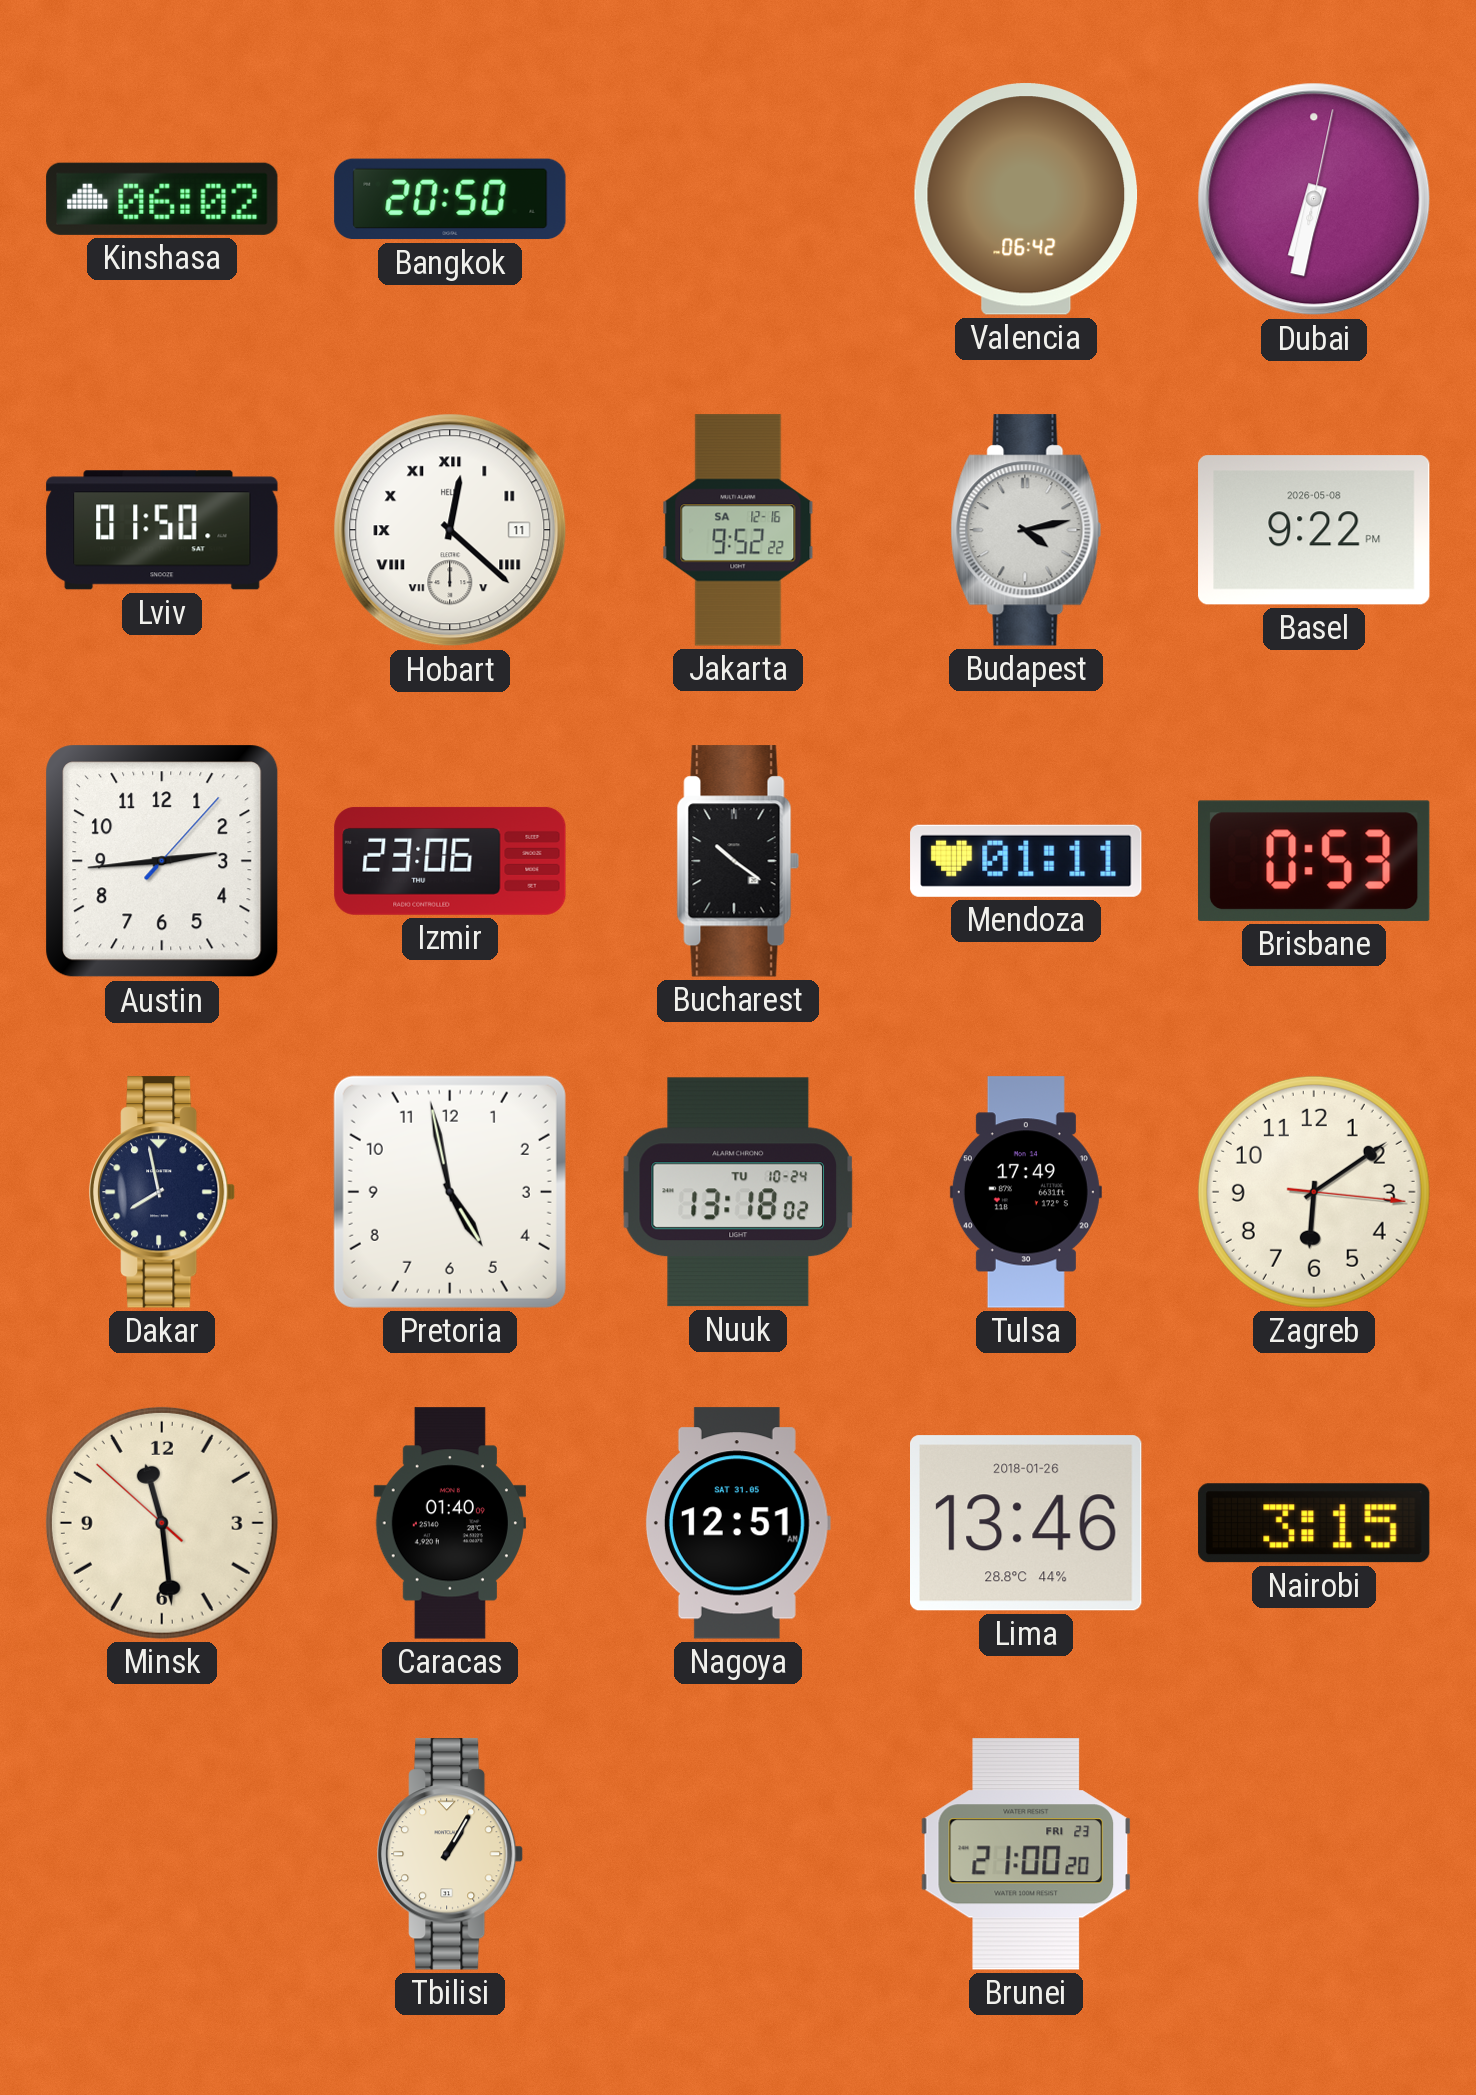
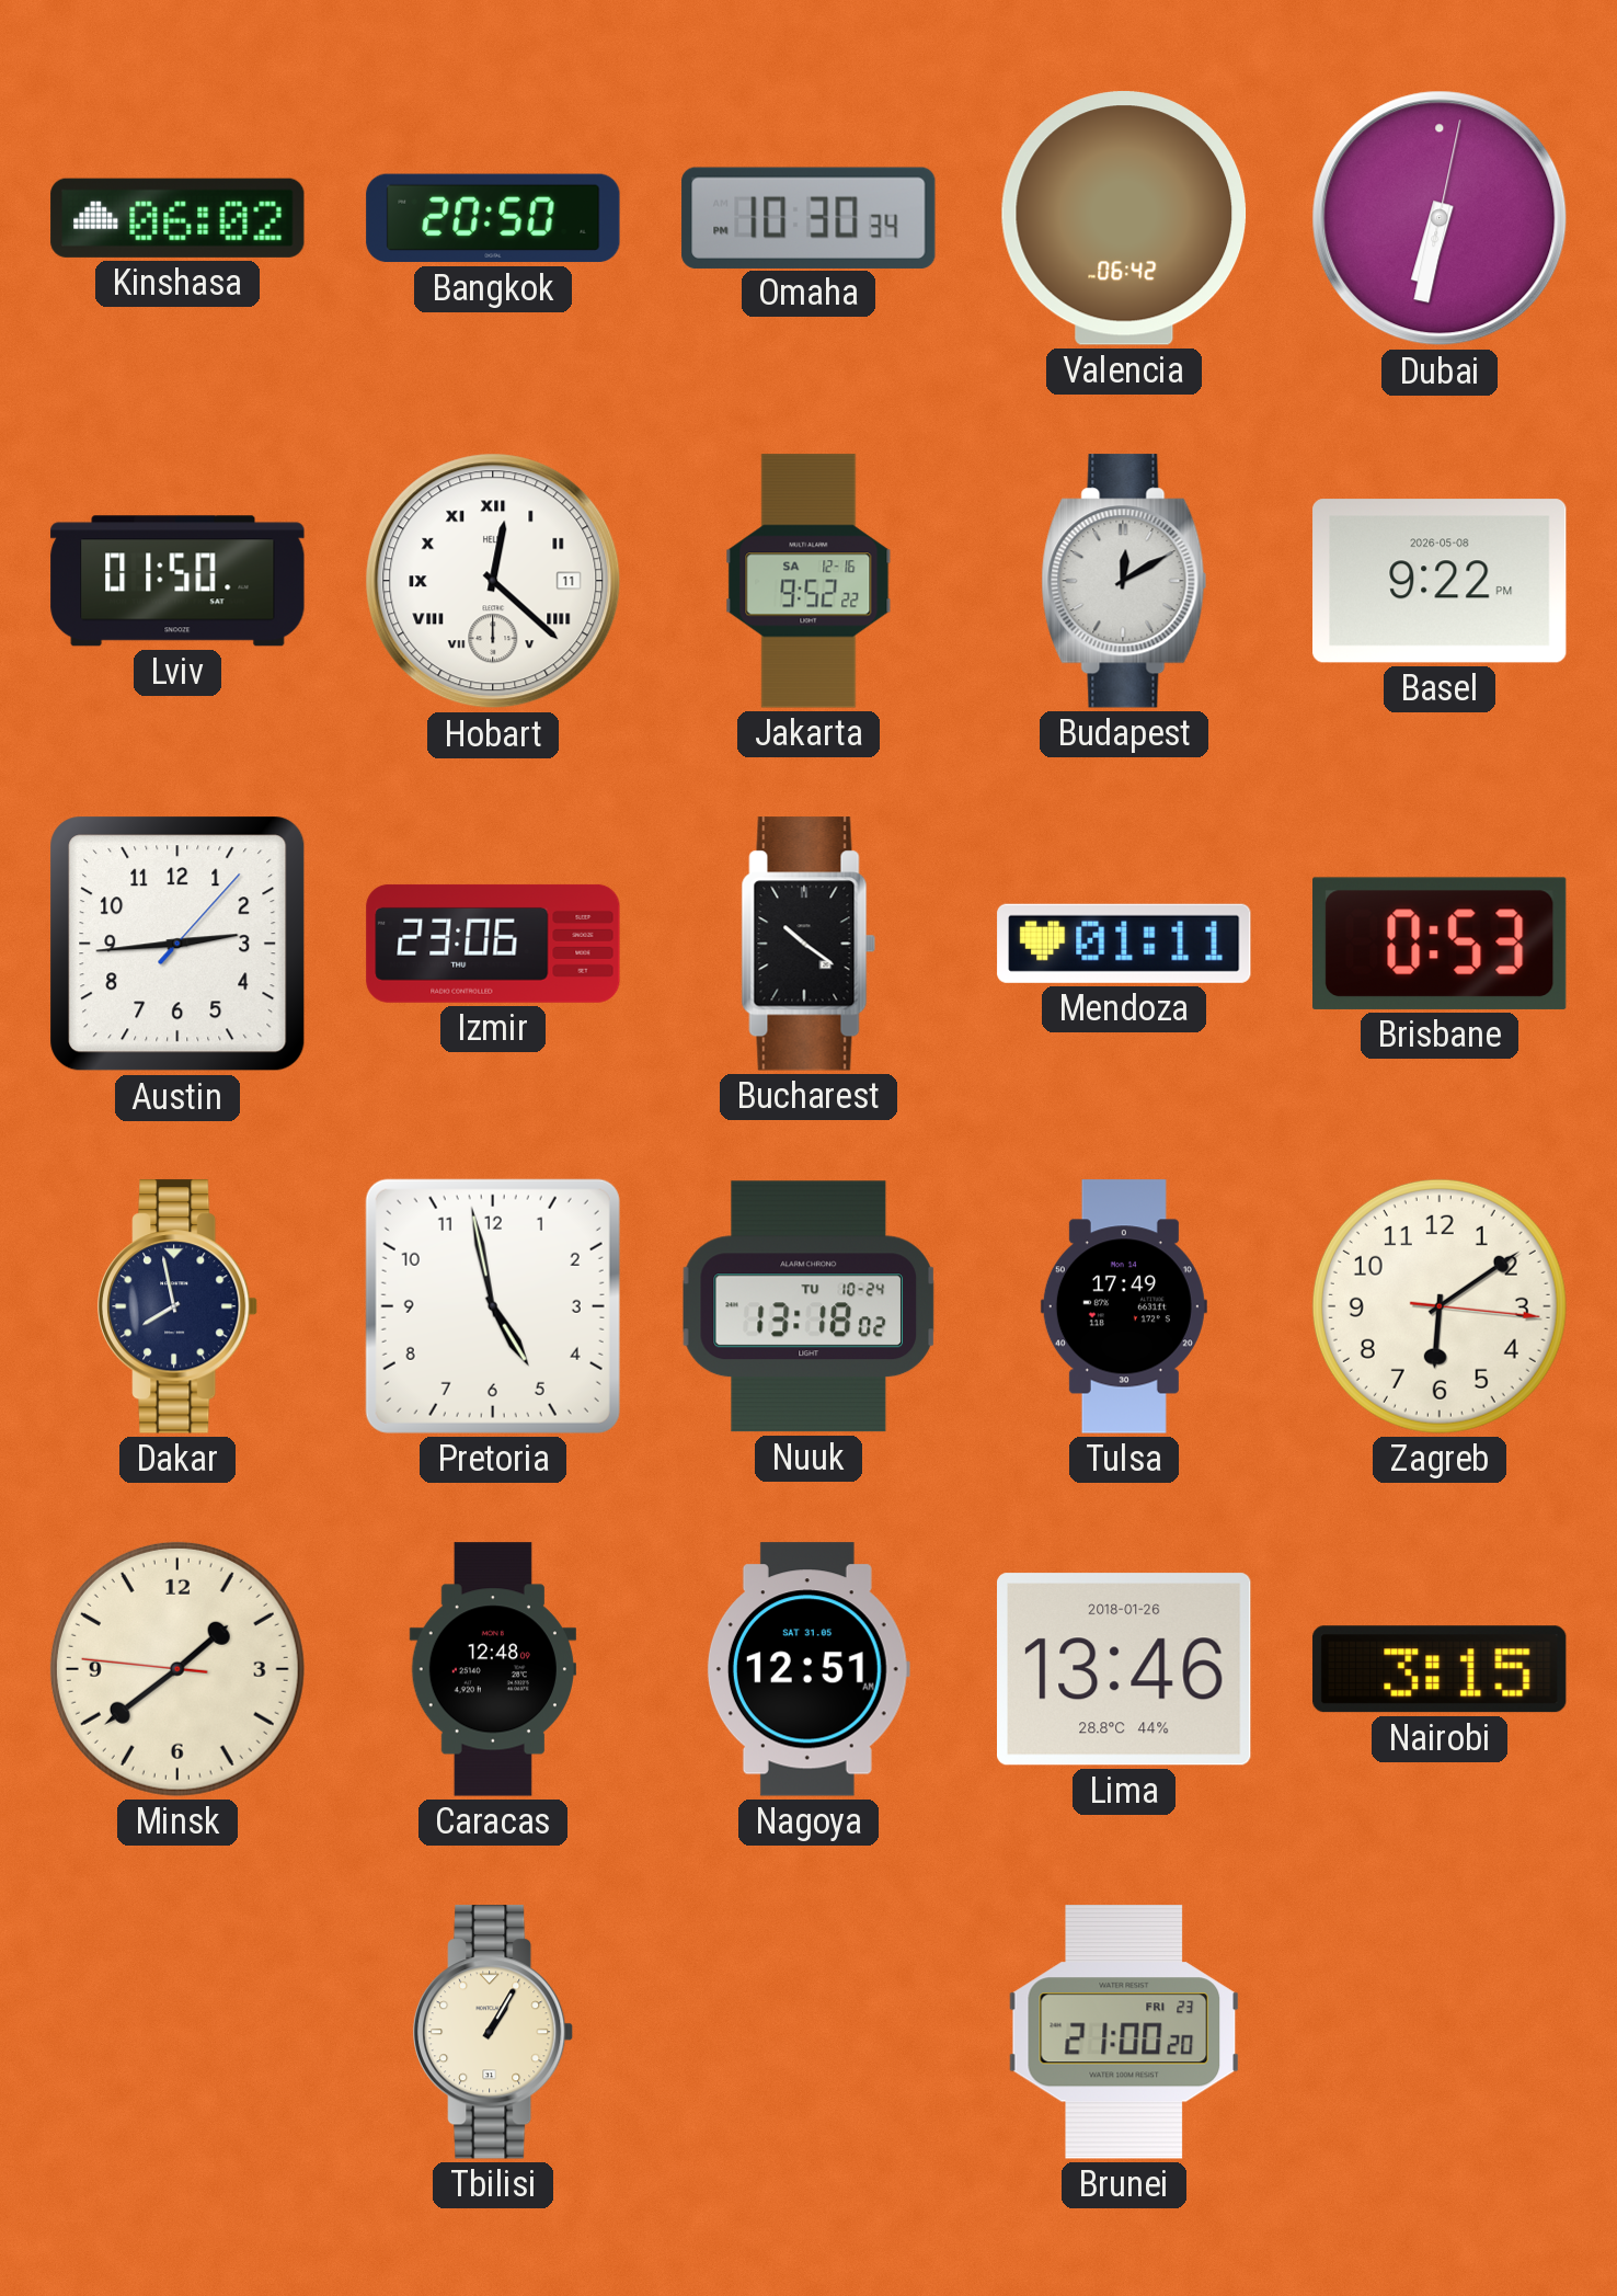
Omaha: none -> 10:30
Budapest: 4:13 -> 12:10
Minsk: 11:28 -> 1:38
Caracas: 01:40 -> 12:48
